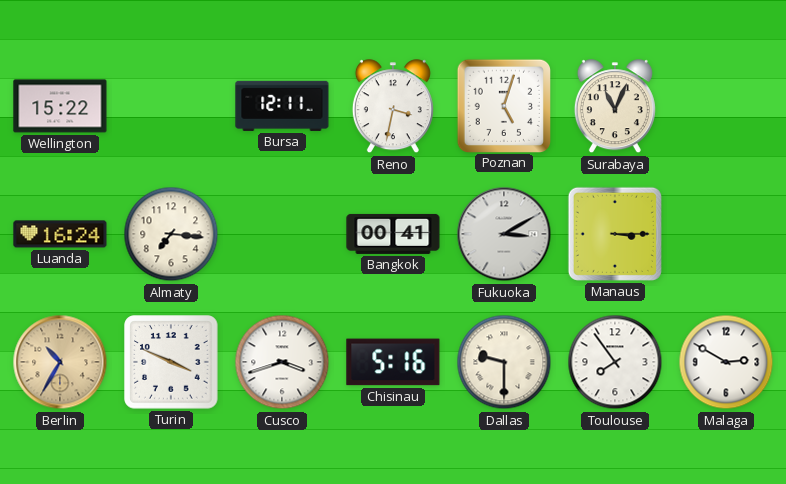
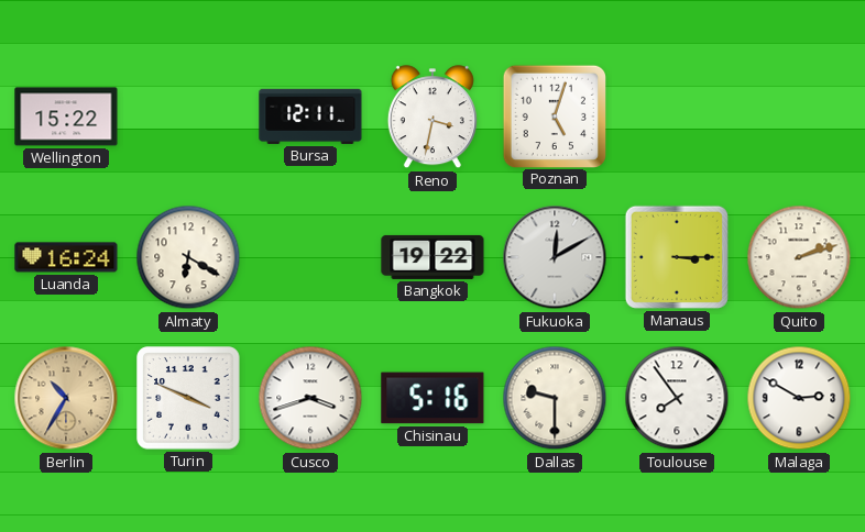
Surabaya: 11:04 -> none
Almaty: 7:16 -> 6:20
Bangkok: 00:41 -> 19:22
Fukuoka: 3:10 -> 12:10
Quito: none -> 2:12
